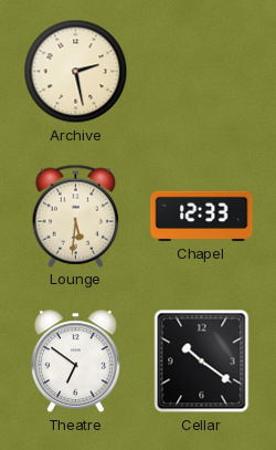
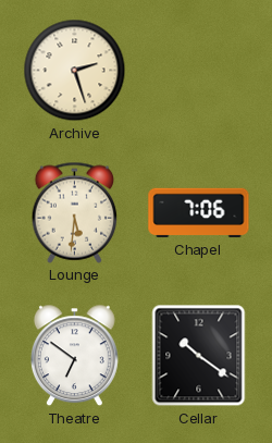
Archive: 2:28 -> 2:27
Chapel: 12:33 -> 7:06
